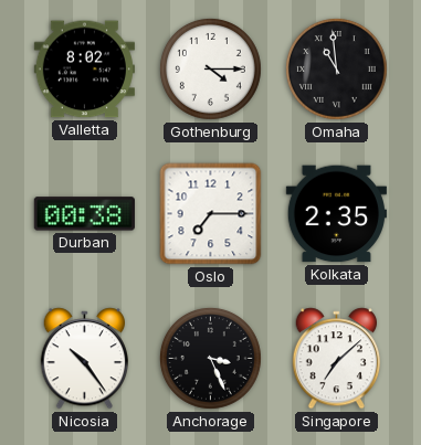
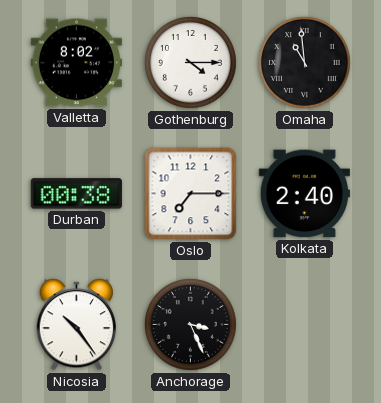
Kolkata: 2:35 -> 2:40
Singapore: 7:08 -> none
